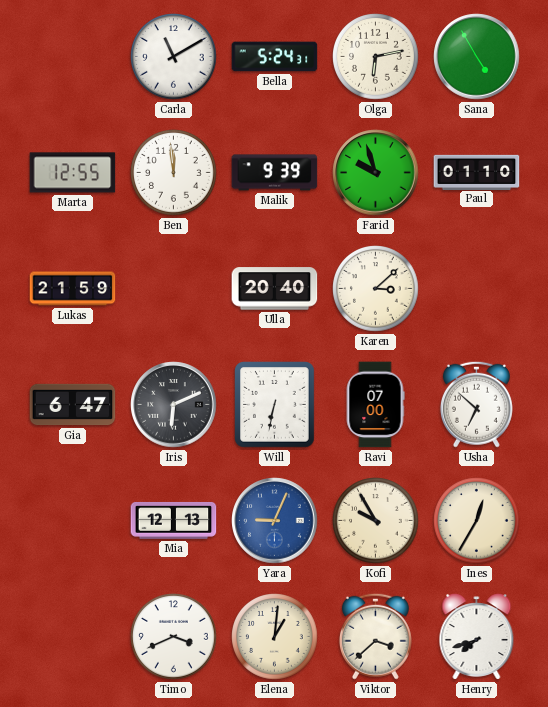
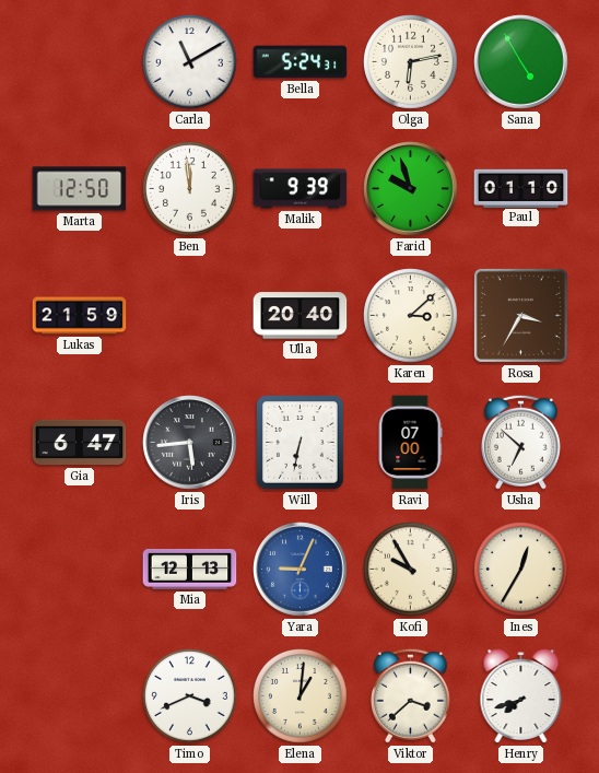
Marta: 12:55 -> 12:50
Rosa: none -> 3:35
Iris: 6:11 -> 5:44
